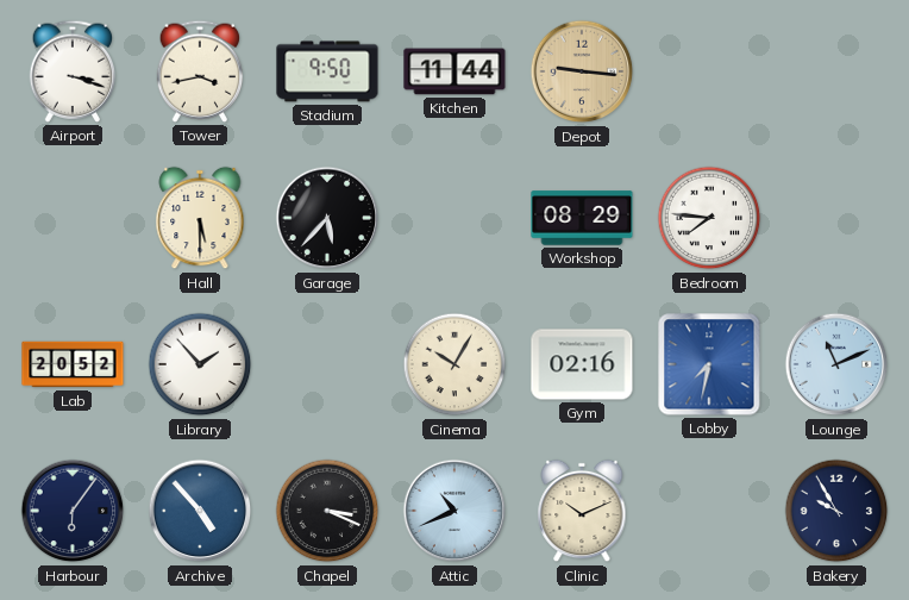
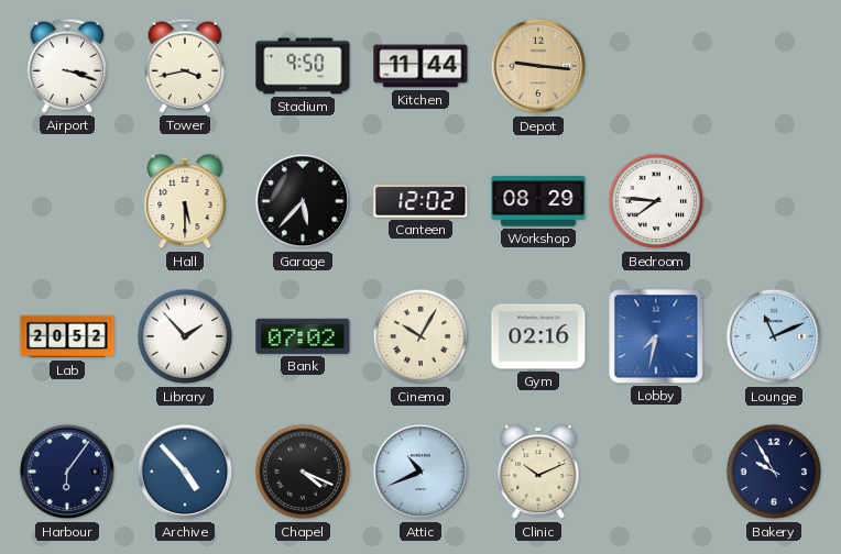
Canteen: none -> 12:02
Bank: none -> 07:02
Chapel: 3:19 -> 4:19
